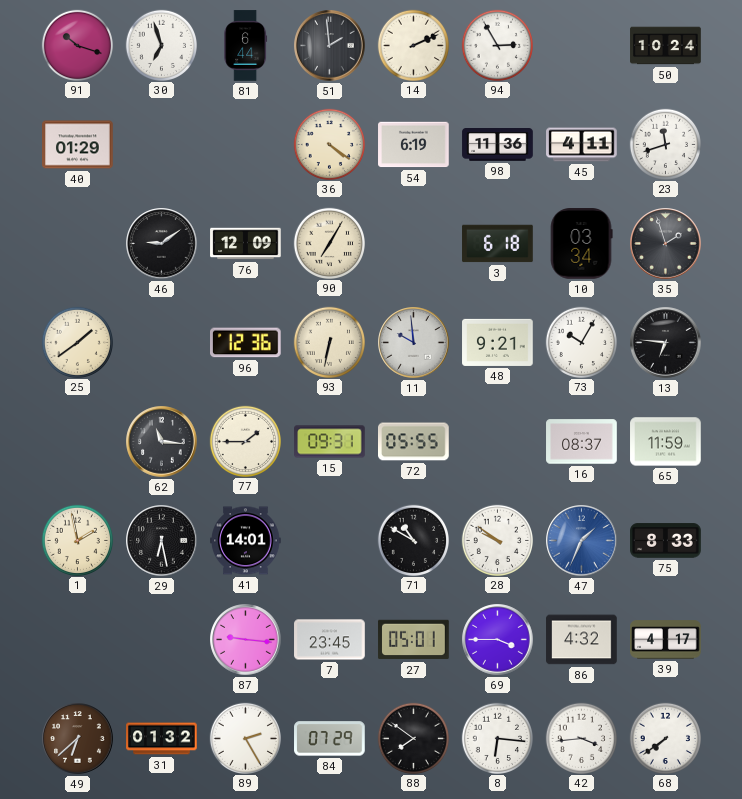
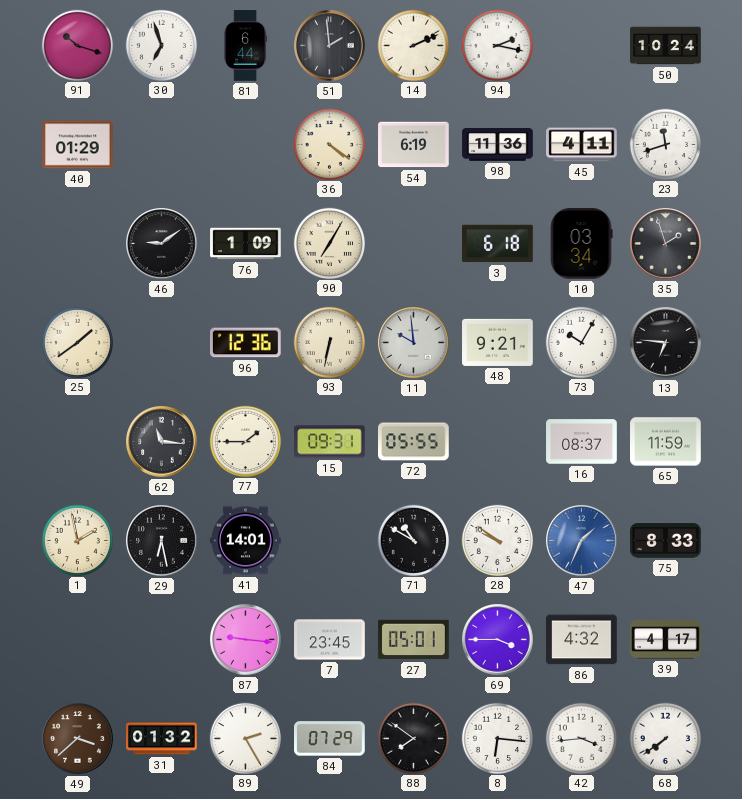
94: 2:55 -> 2:17
76: 12:09 -> 1:09
49: 6:38 -> 3:38
